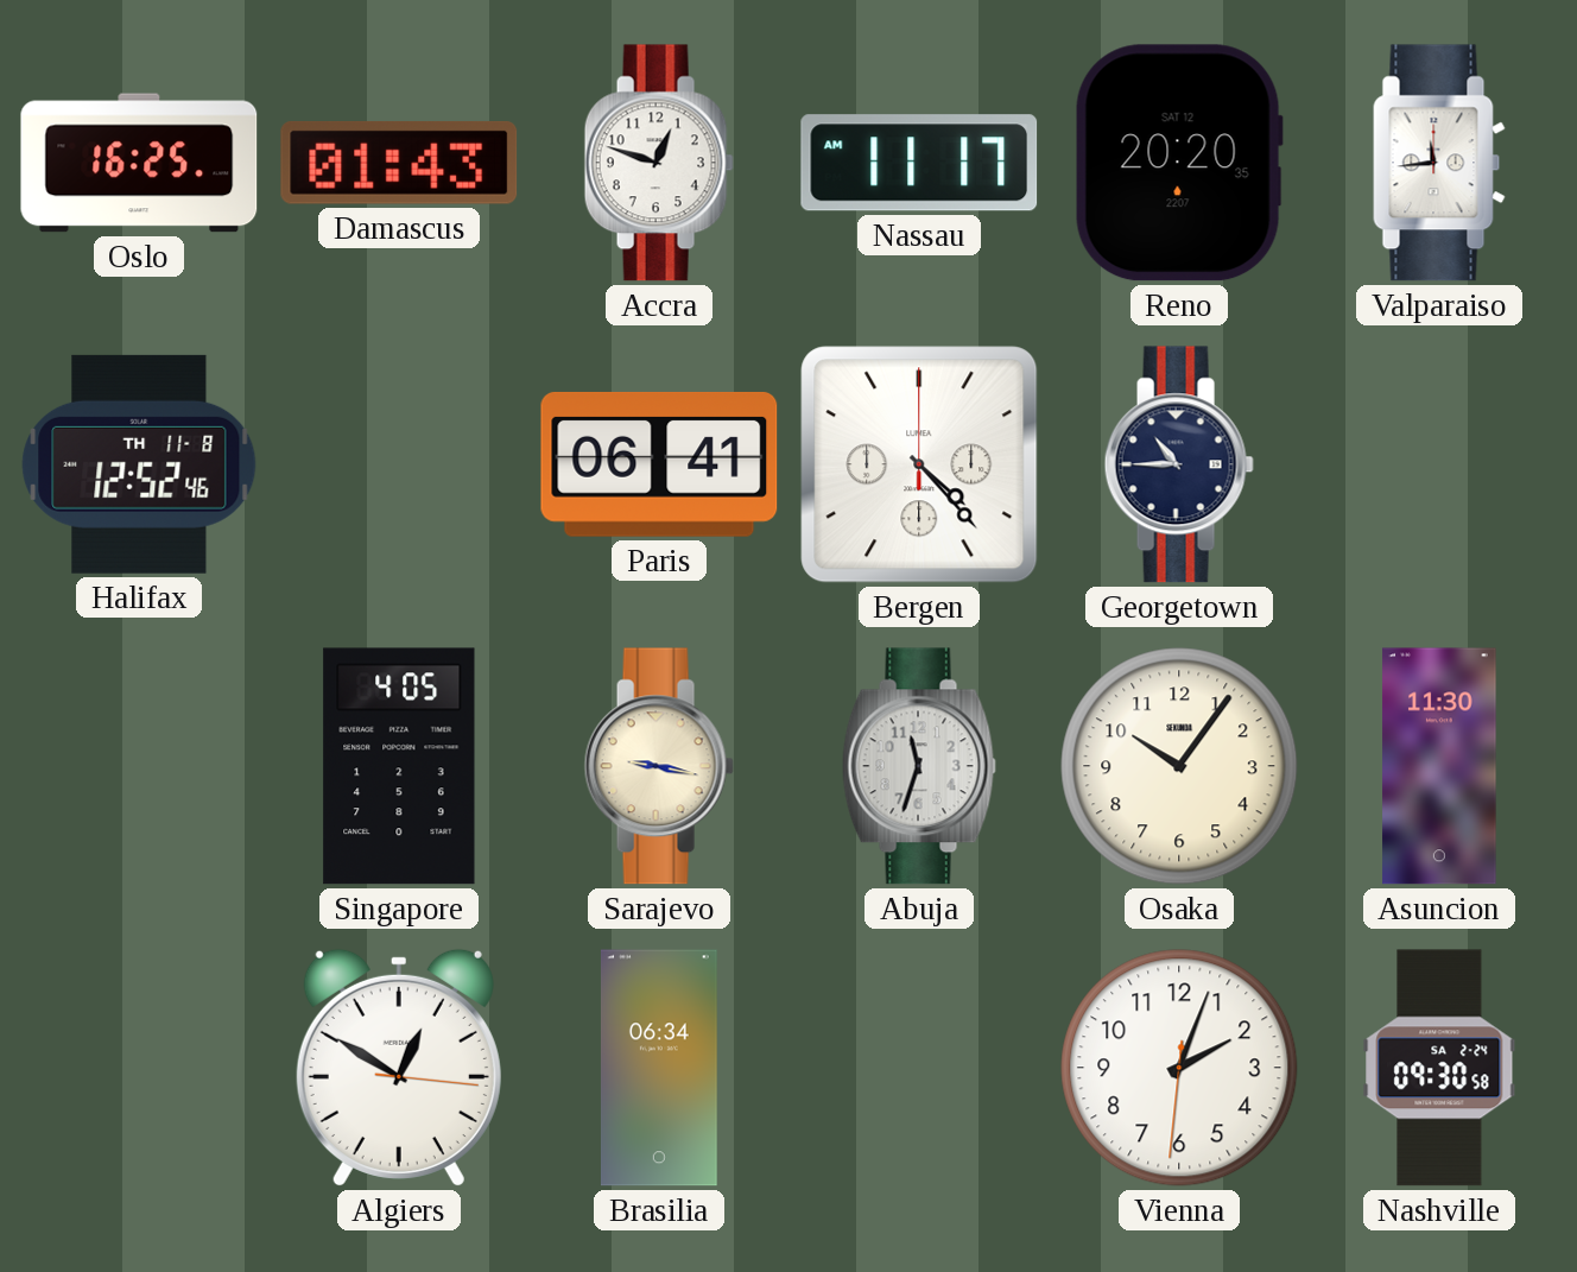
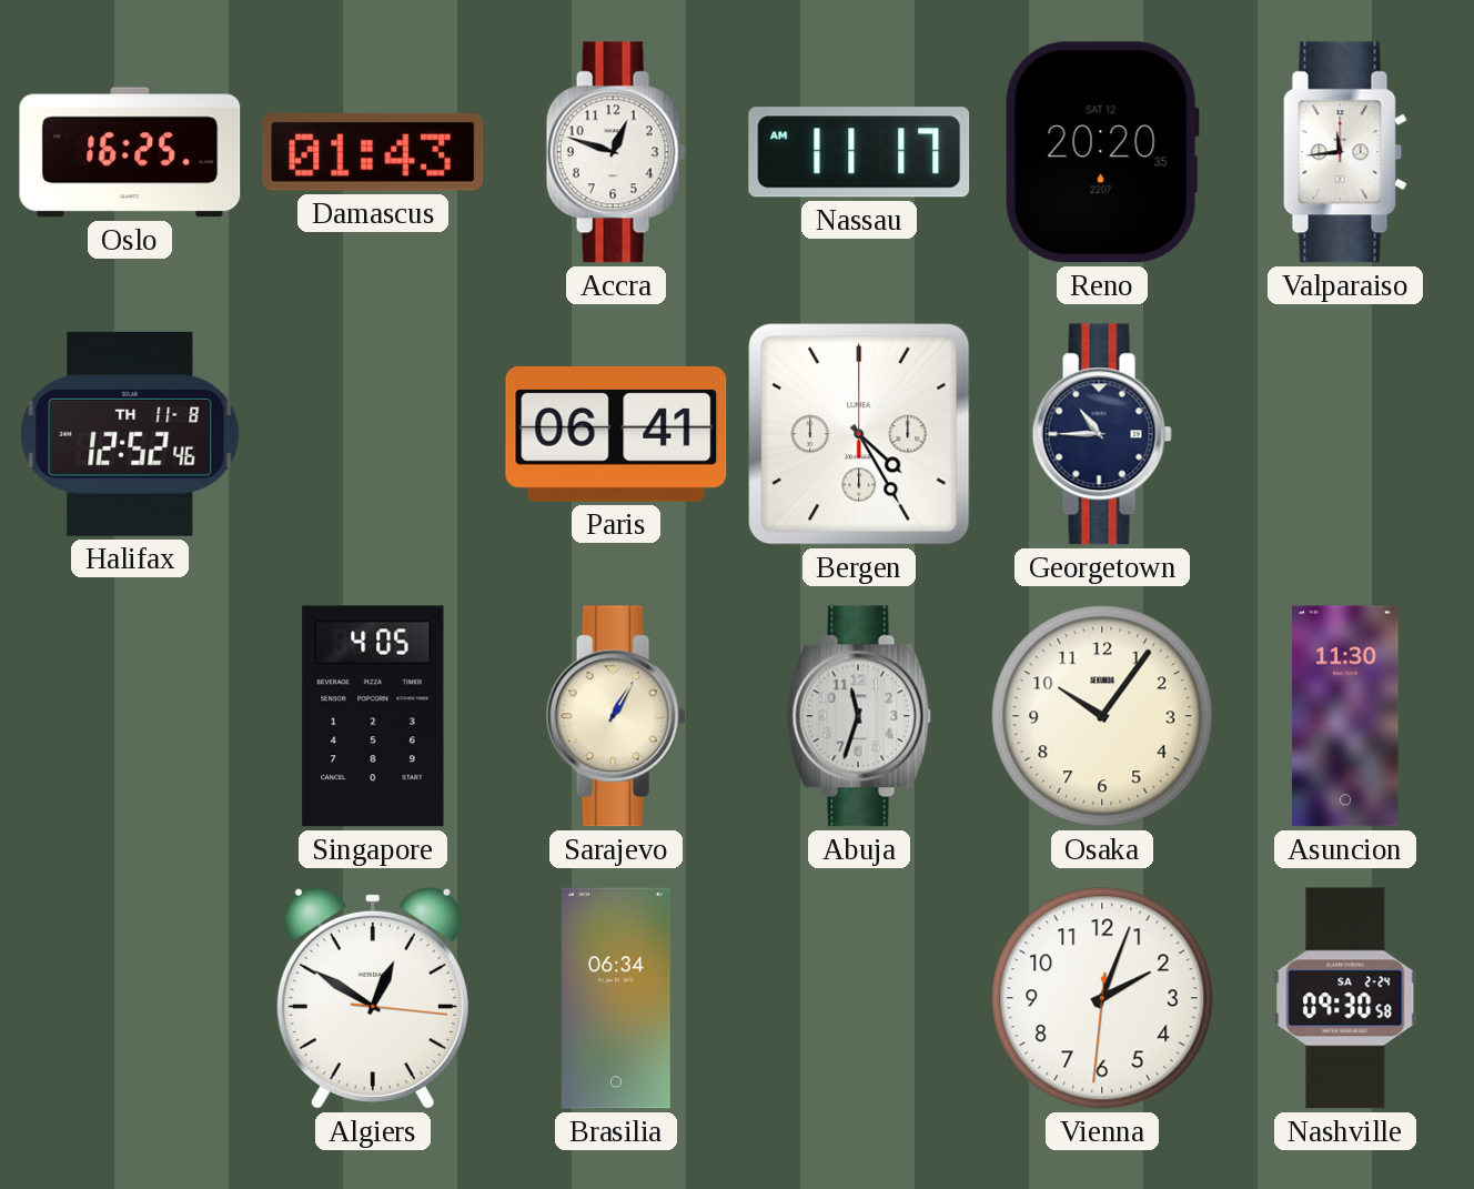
Bergen: 4:23 -> 4:25
Sarajevo: 9:17 -> 1:05
